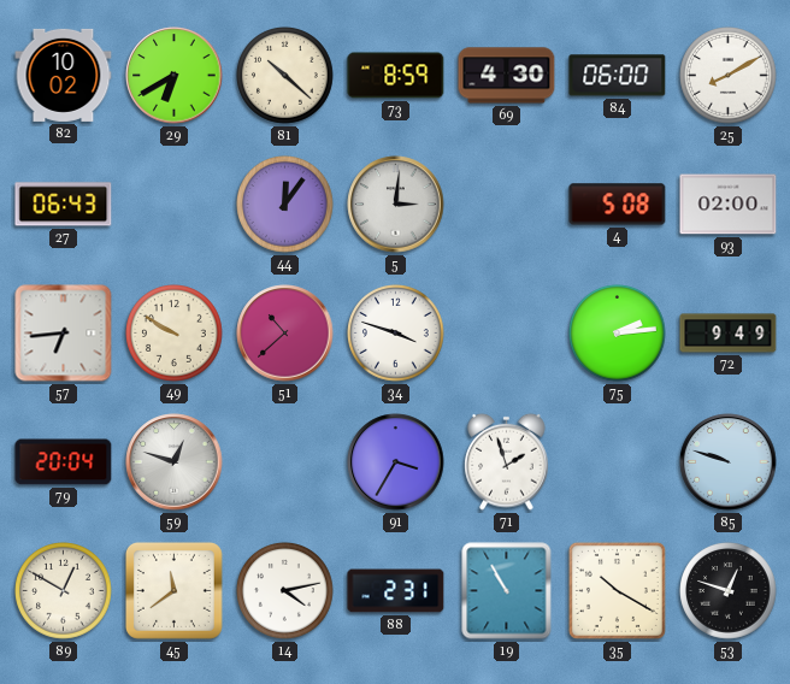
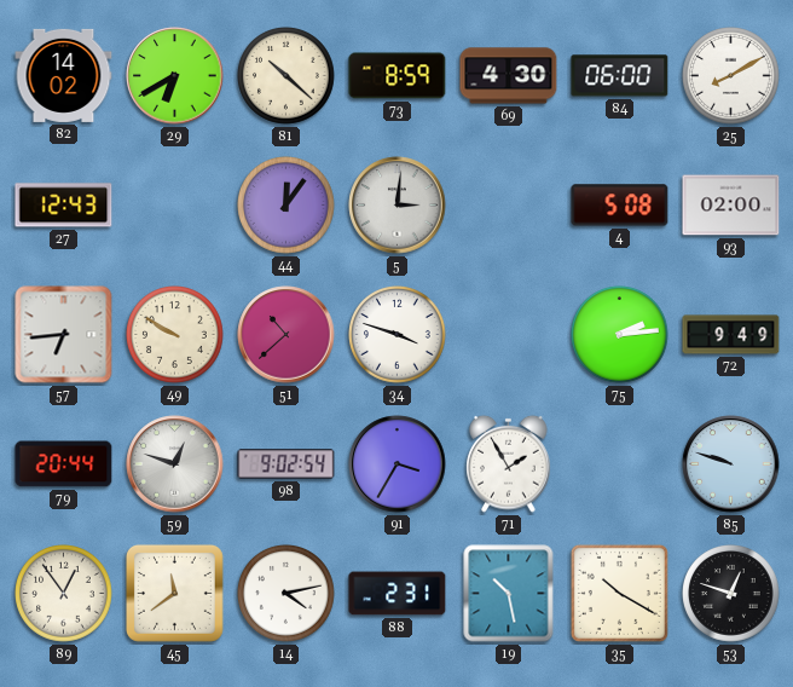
82: 10:02 -> 14:02
27: 06:43 -> 12:43
79: 20:04 -> 20:44
98: none -> 9:02
71: 1:57 -> 1:55
89: 12:50 -> 12:54
19: 10:55 -> 10:28
